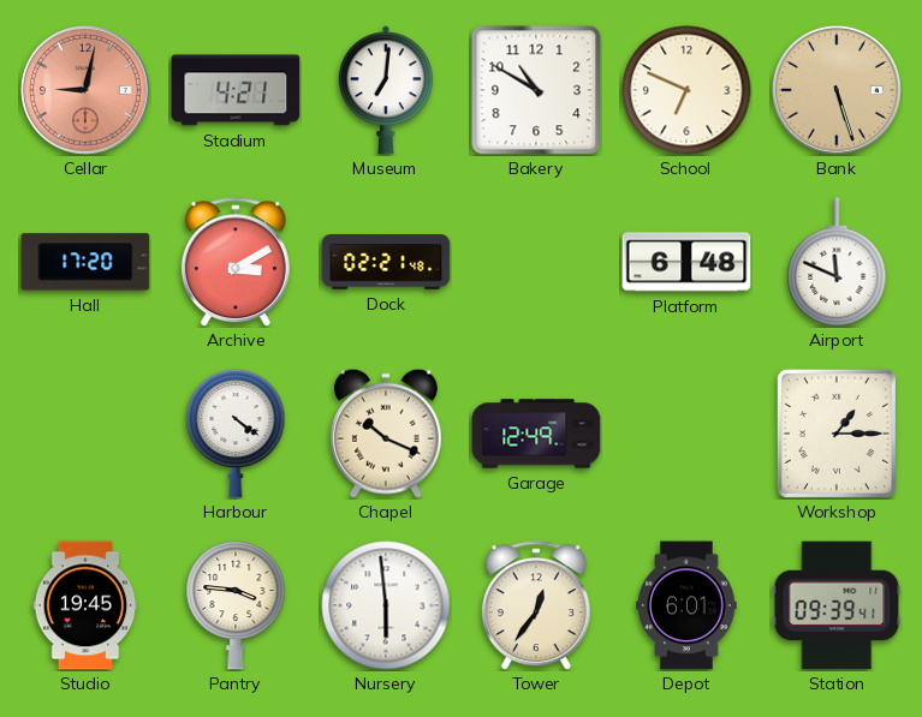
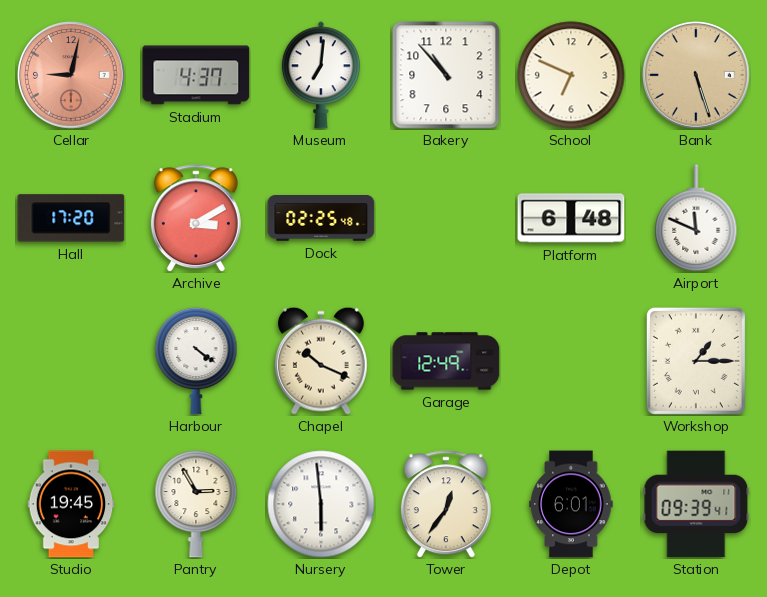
Stadium: 4:21 -> 4:37
Bakery: 10:50 -> 10:53
Dock: 02:21 -> 02:25
Pantry: 3:46 -> 2:55
